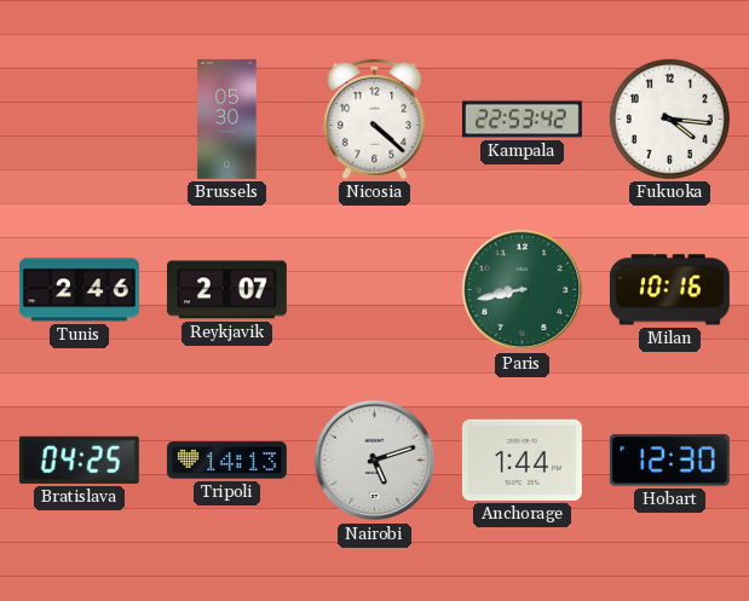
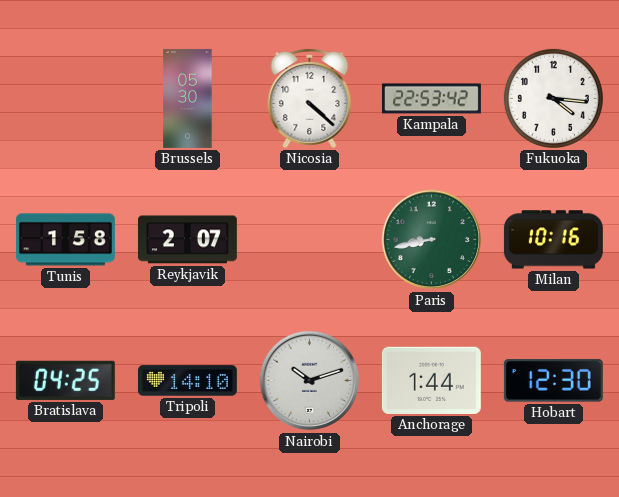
Tunis: 2:46 -> 1:58
Tripoli: 14:13 -> 14:10
Nairobi: 5:12 -> 10:12
